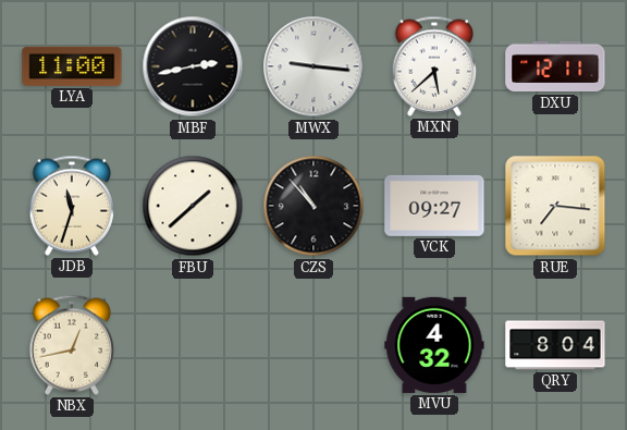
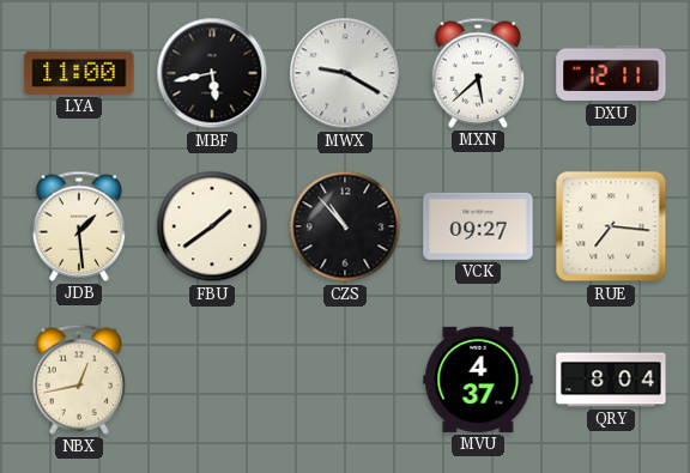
MBF: 2:43 -> 5:43
MWX: 9:16 -> 9:20
JDB: 11:33 -> 1:29
FBU: 1:38 -> 1:39
MVU: 4:32 -> 4:37
